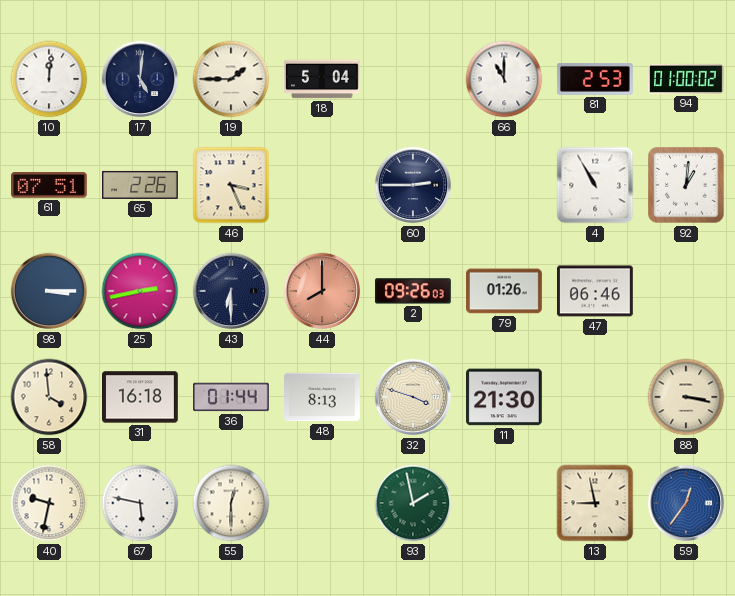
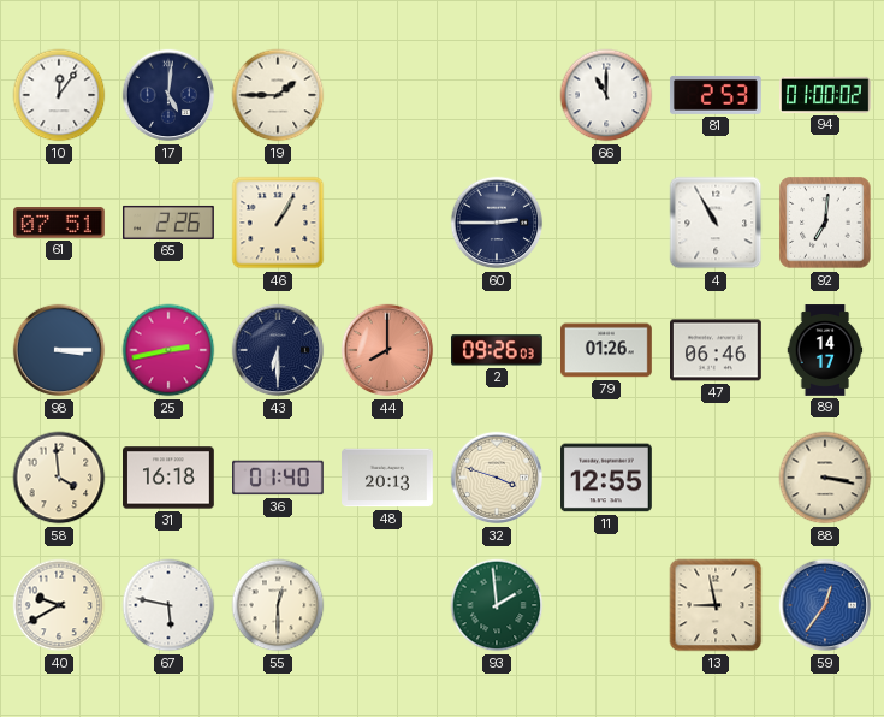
10: 12:01 -> 12:06
18: 5:04 -> none
46: 3:26 -> 1:05
92: 1:01 -> 7:01
89: none -> 14:17
36: 01:44 -> 01:40
48: 8:13 -> 20:13
11: 21:30 -> 12:55
40: 9:32 -> 9:40
93: 1:58 -> 1:59
